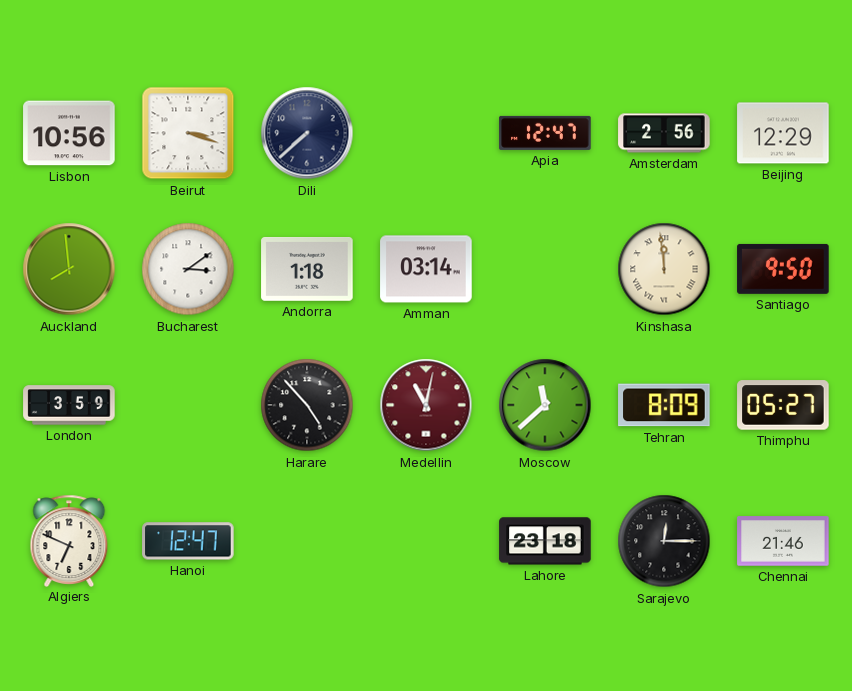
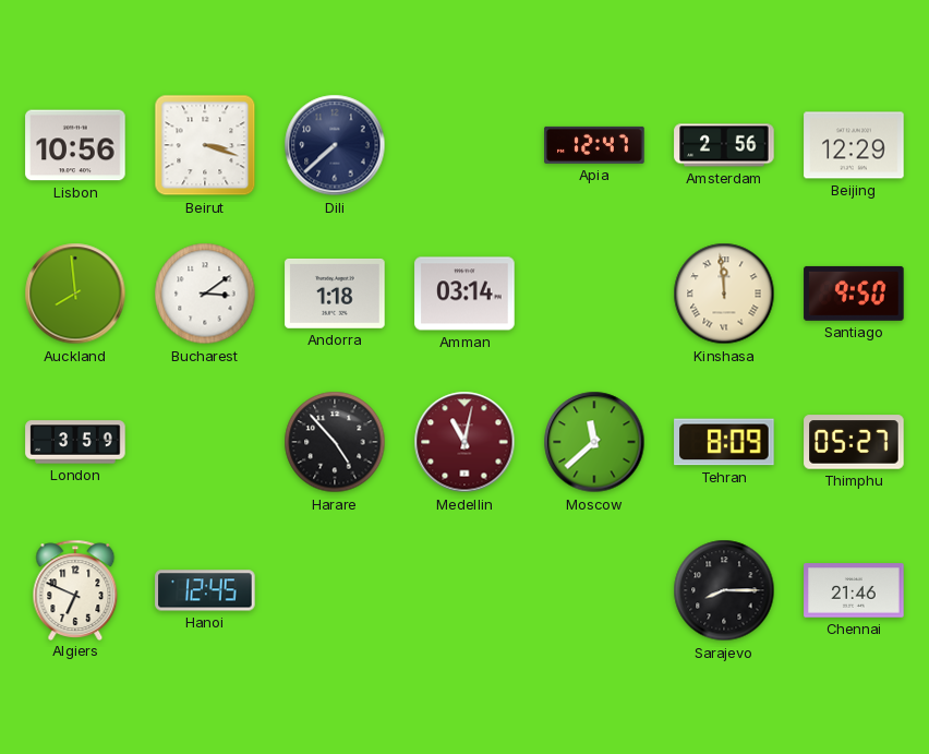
Hanoi: 12:47 -> 12:45
Lahore: 23:18 -> none
Sarajevo: 12:15 -> 8:15
